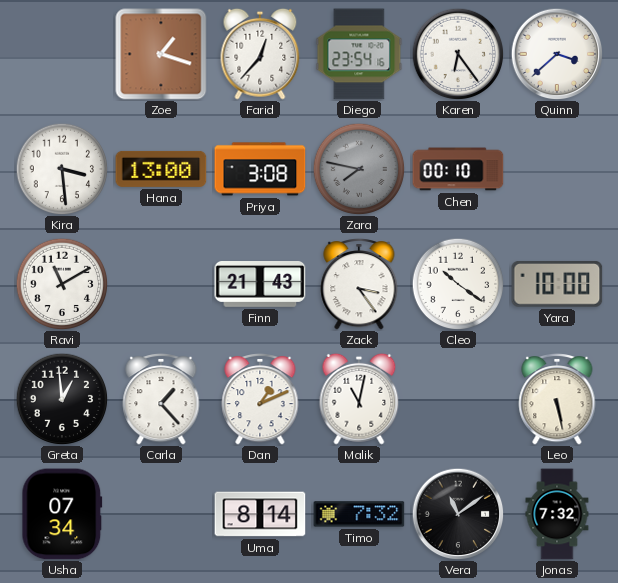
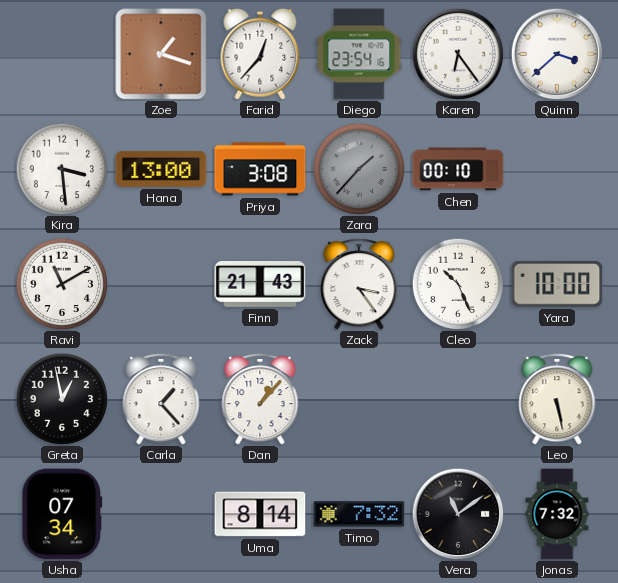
Zara: 7:47 -> 1:37
Cleo: 10:21 -> 10:26
Greta: 12:59 -> 12:58
Dan: 1:11 -> 1:07
Malik: 11:02 -> none
